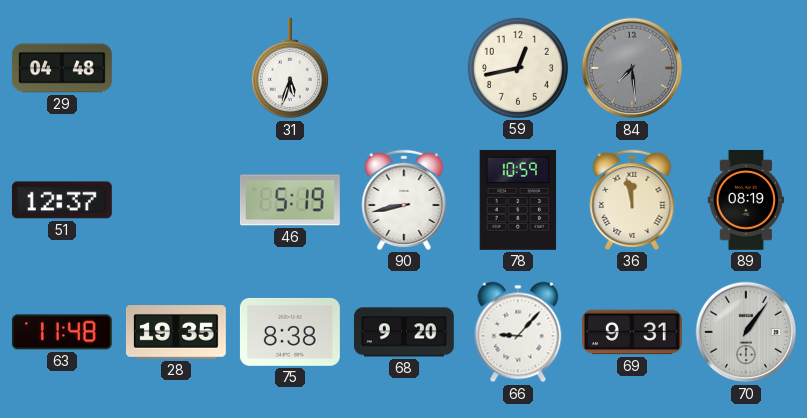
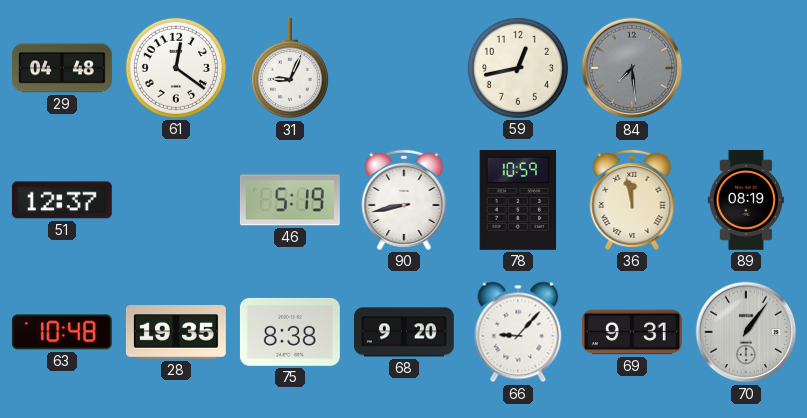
61: none -> 12:21
31: 5:33 -> 9:04
63: 11:48 -> 10:48
